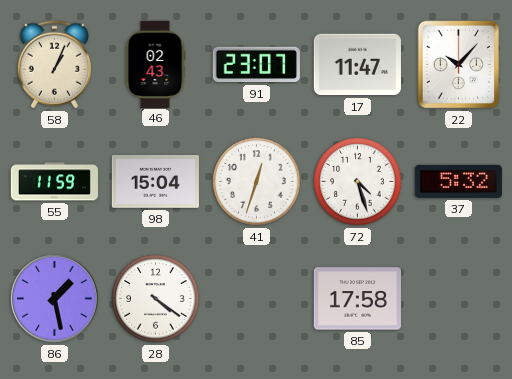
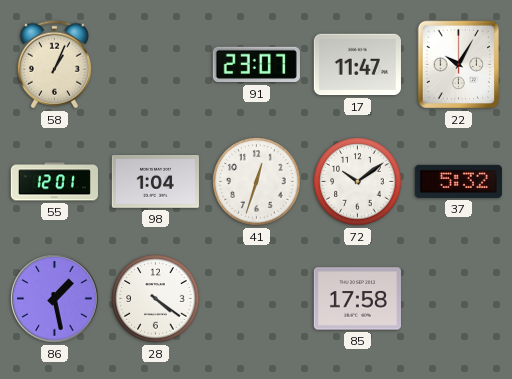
46: 02:43 -> none
22: 10:07 -> 10:05
55: 11:59 -> 12:01
98: 15:04 -> 1:04
72: 4:27 -> 10:09
